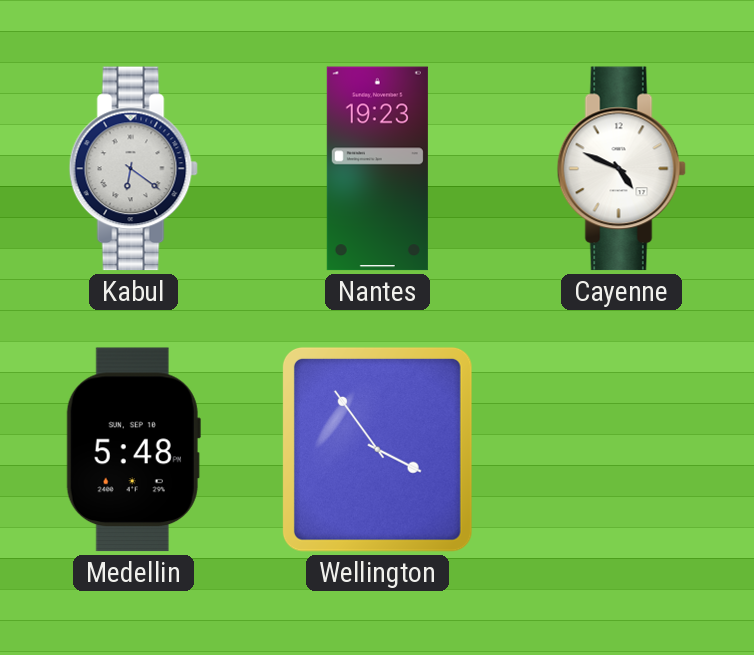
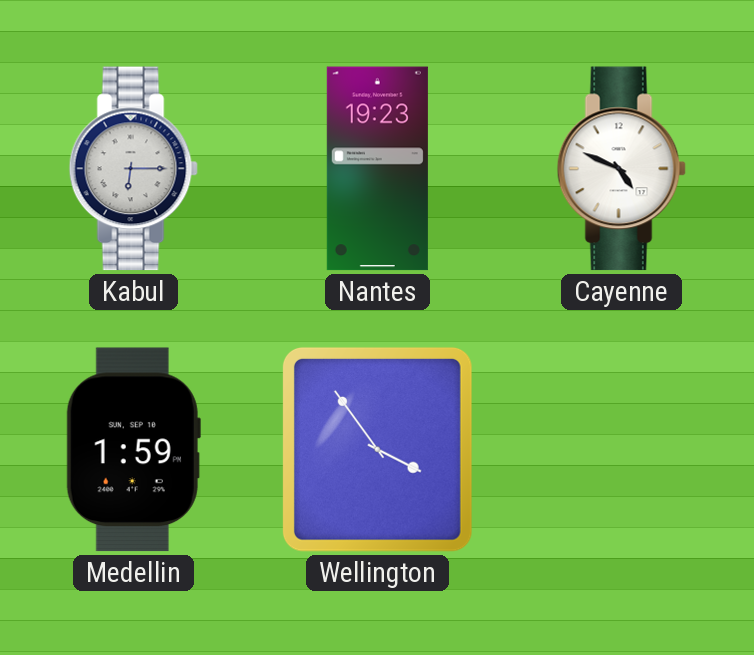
Kabul: 6:21 -> 6:15
Medellin: 5:48 -> 1:59
